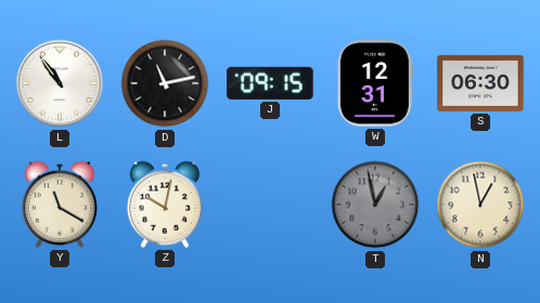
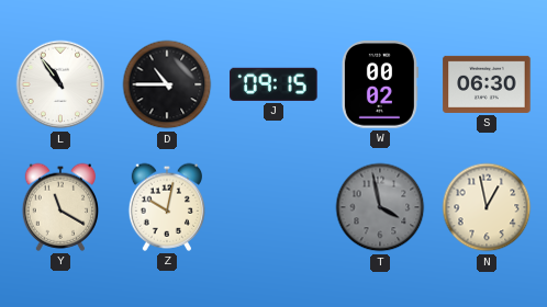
D: 11:13 -> 10:45
W: 12:31 -> 00:02
T: 12:58 -> 3:58
